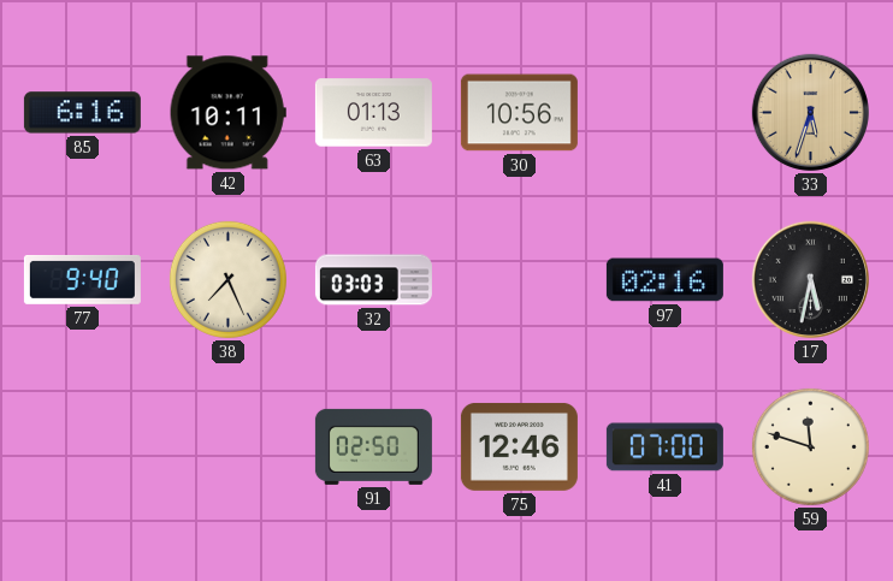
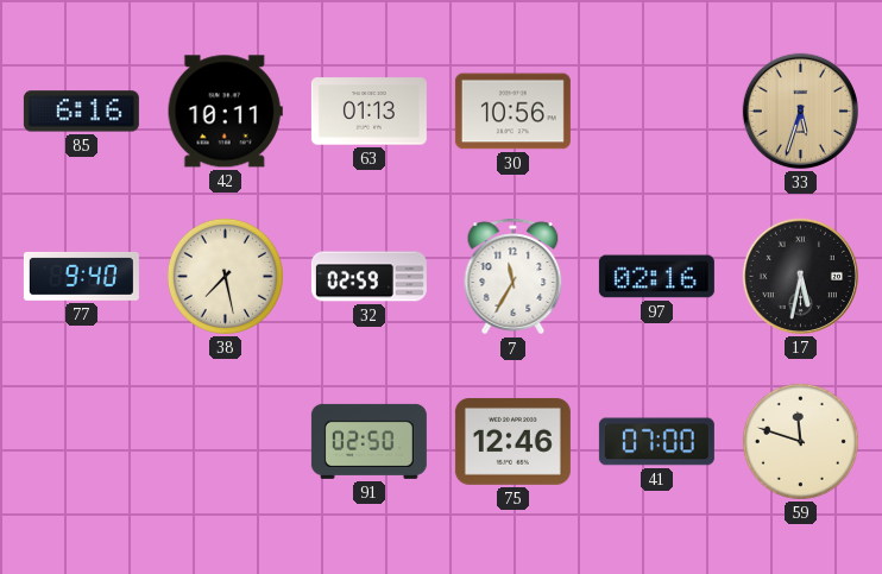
38: 7:26 -> 7:28
32: 03:03 -> 02:59
7: none -> 11:35
